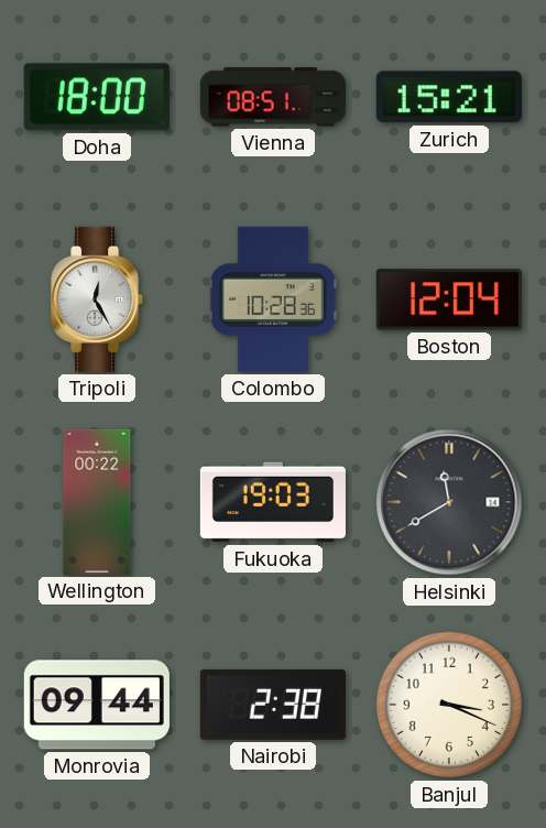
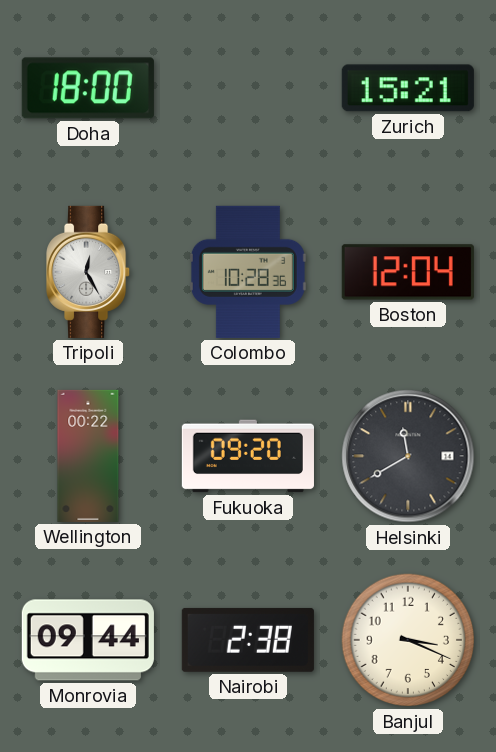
Vienna: 08:51 -> none
Fukuoka: 19:03 -> 09:20
